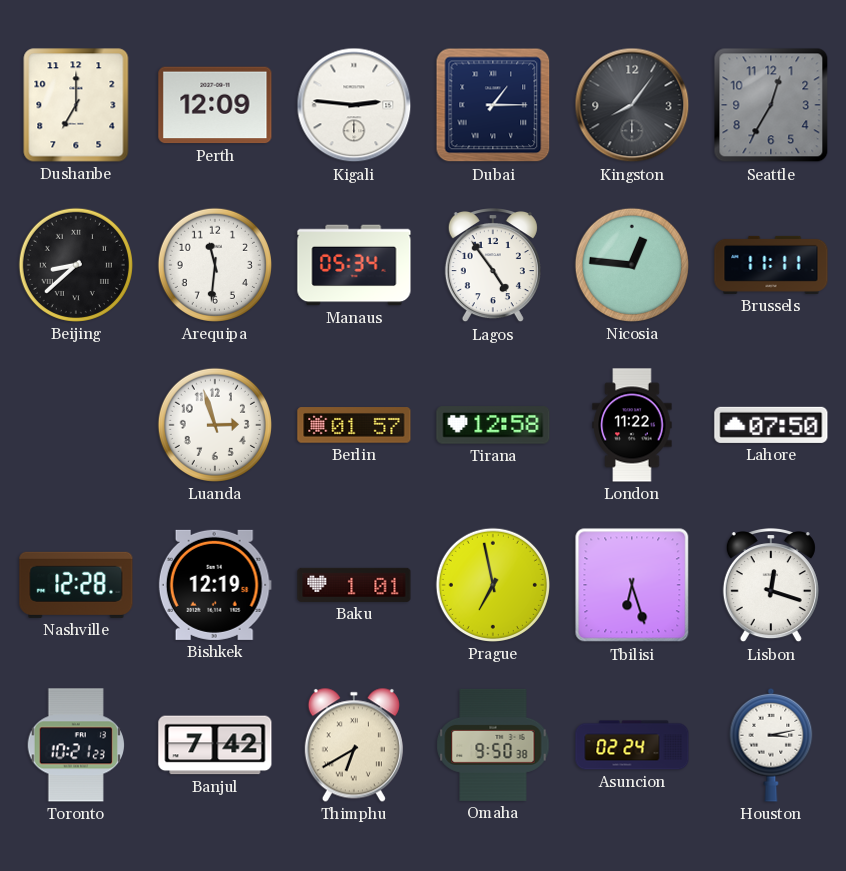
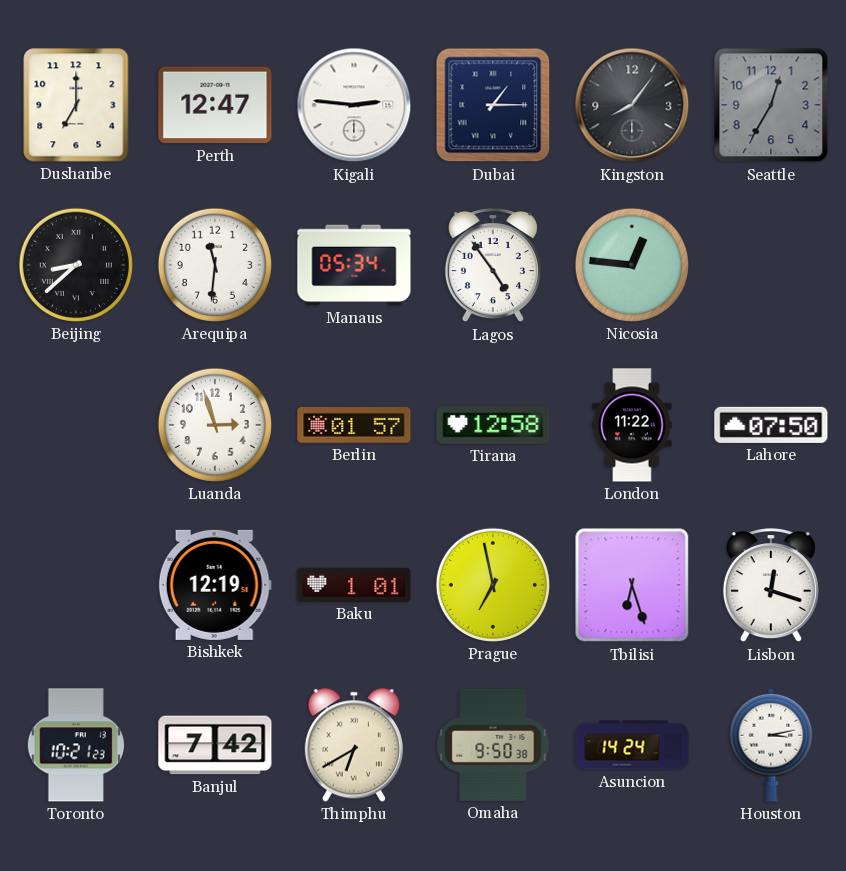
Perth: 12:09 -> 12:47
Brussels: 11:11 -> none
Nashville: 12:28 -> none
Asuncion: 02:24 -> 14:24
